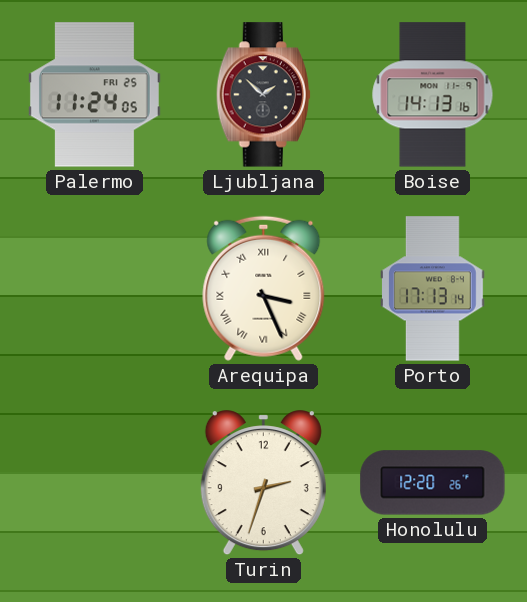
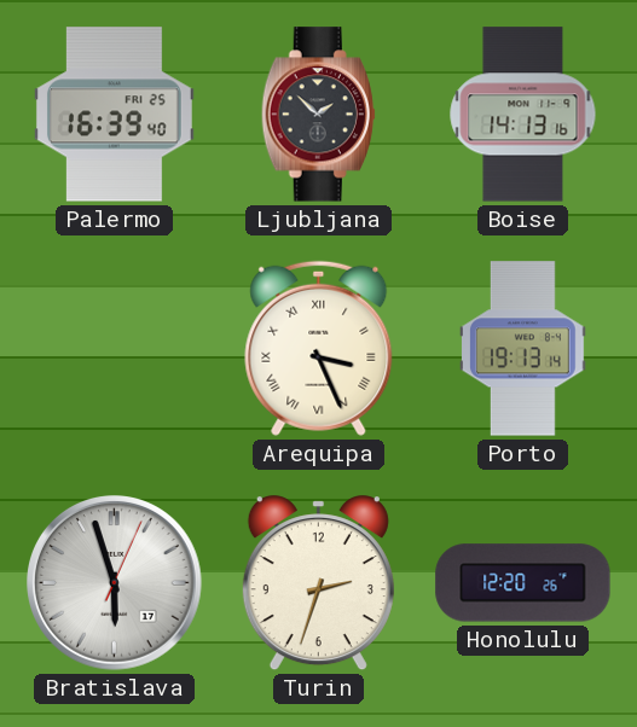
Palermo: 11:24 -> 16:39
Porto: 17:13 -> 19:13
Bratislava: none -> 5:57
